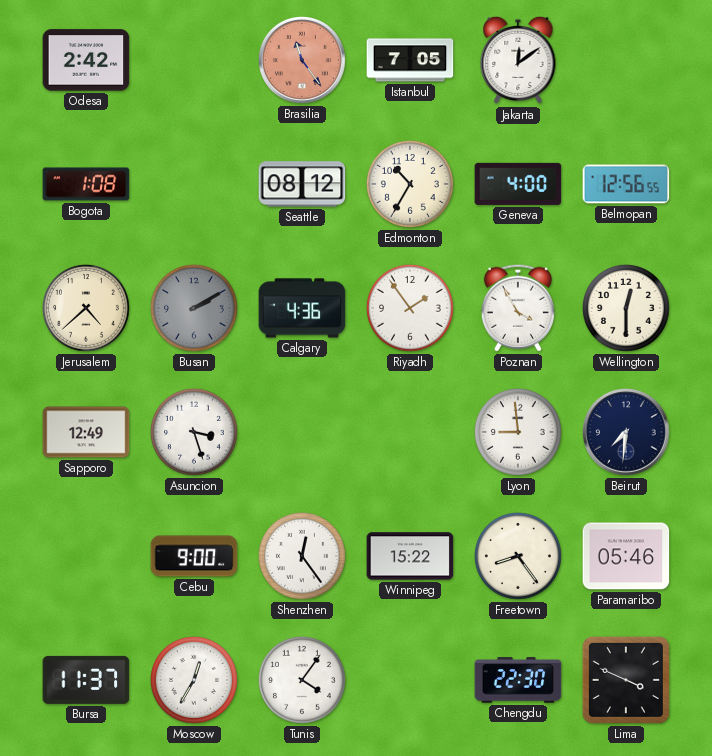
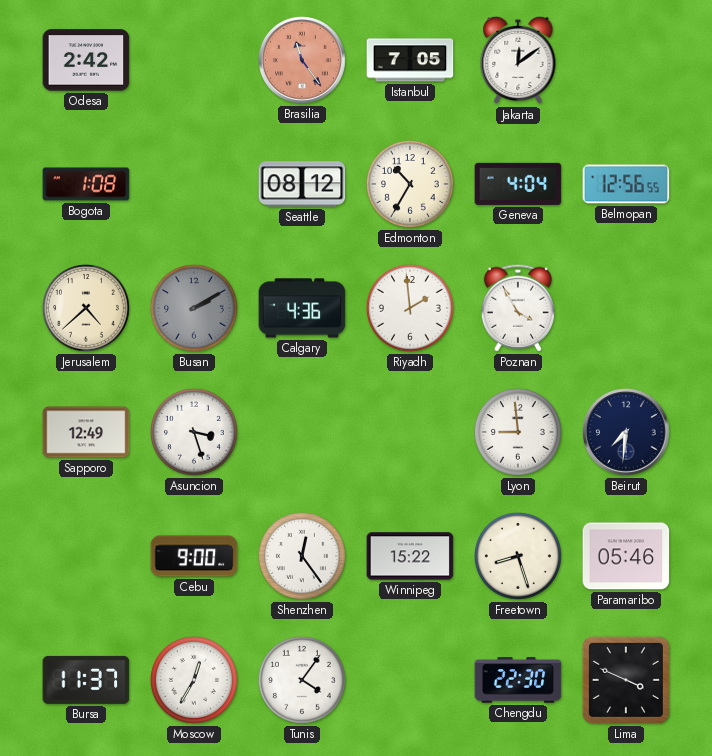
Geneva: 4:00 -> 4:04
Riyadh: 1:54 -> 1:59
Wellington: 12:30 -> none
Freetown: 8:24 -> 8:27
